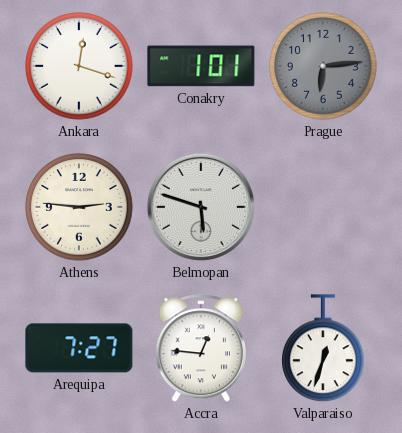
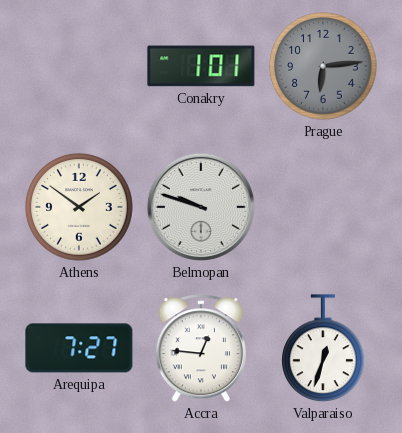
Ankara: 12:18 -> none
Athens: 2:46 -> 1:51
Belmopan: 5:48 -> 9:48
